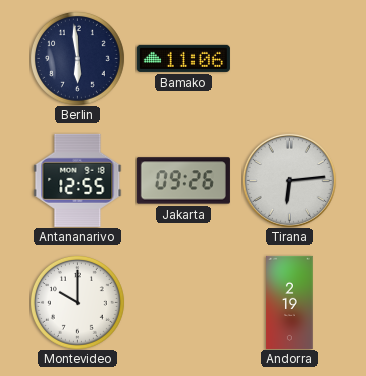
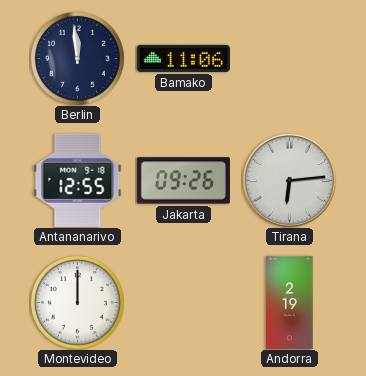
Berlin: 5:59 -> 11:59
Montevideo: 10:00 -> 12:00
